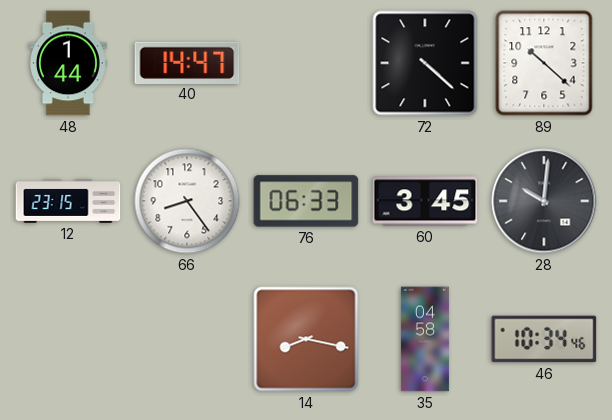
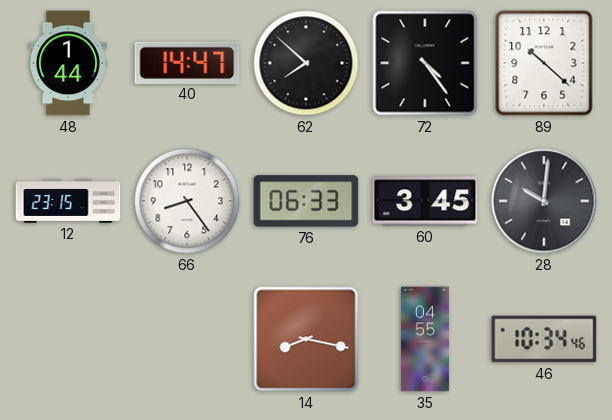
62: none -> 7:52
72: 4:22 -> 4:24
35: 04:58 -> 04:55
